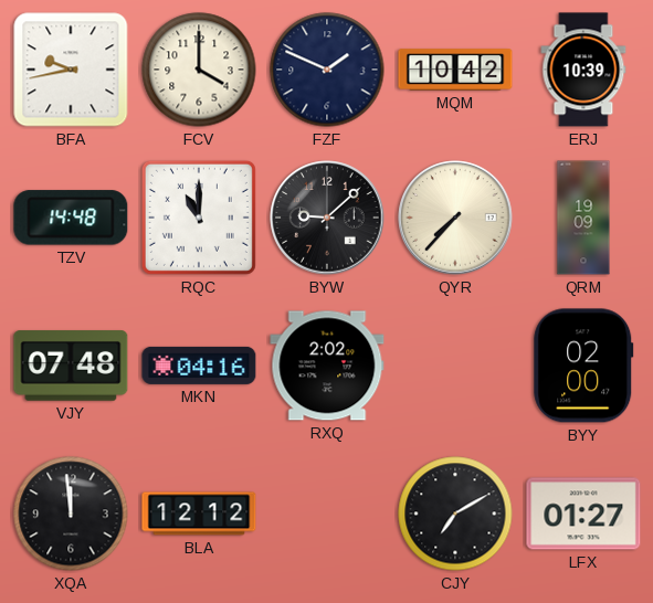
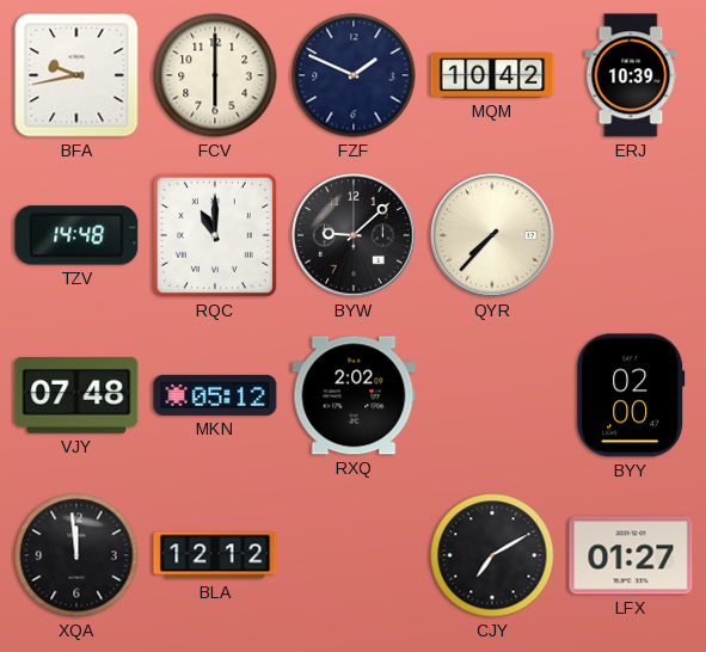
FCV: 4:00 -> 6:00
QRM: 19:09 -> none
MKN: 04:16 -> 05:12
